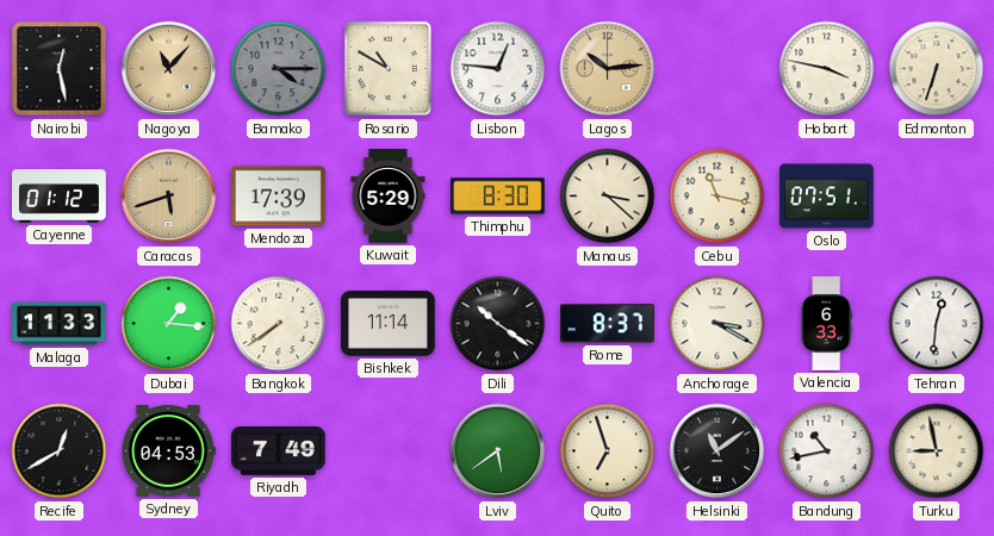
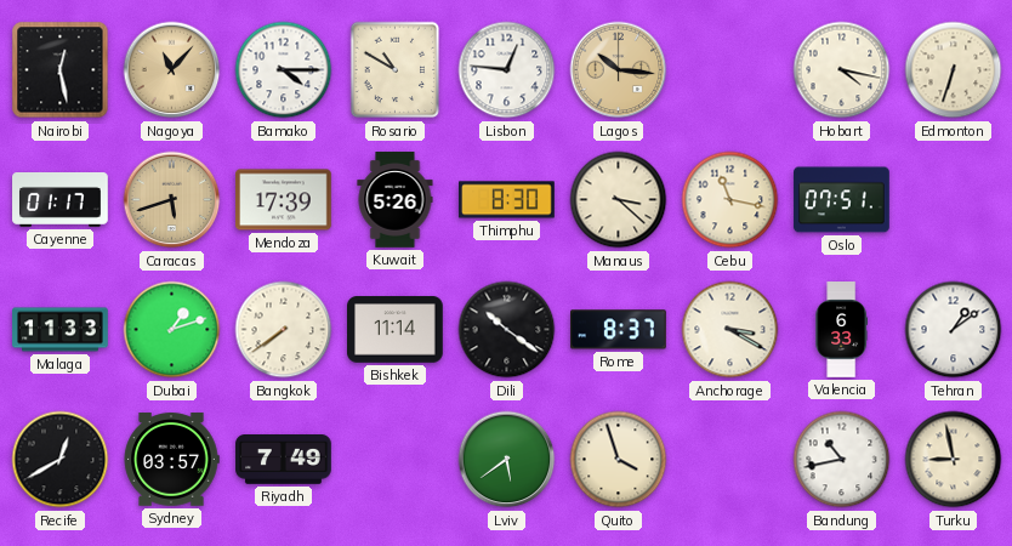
Bamako dial: grey -> white
Lagos: 10:14 -> 10:16
Hobart: 3:47 -> 4:17
Cayenne: 01:12 -> 01:17
Kuwait: 5:29 -> 5:26
Dubai: 1:16 -> 1:12
Tehran: 12:31 -> 1:09
Sydney: 04:53 -> 03:57
Quito: 6:57 -> 3:57
Helsinki: 11:09 -> none
